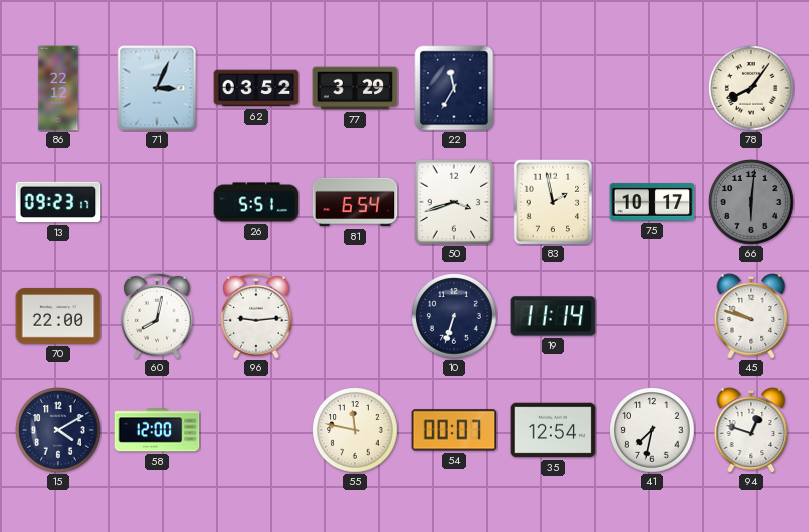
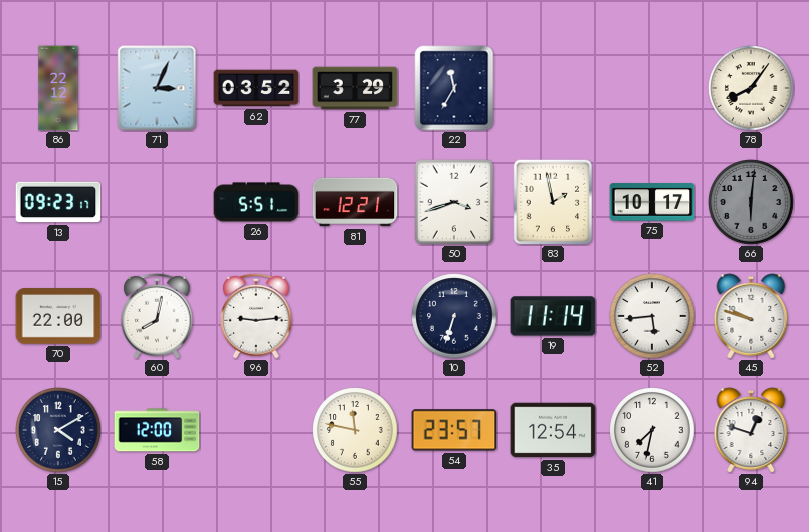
81: 6:54 -> 12:21
52: none -> 5:44
54: 00:07 -> 23:57
